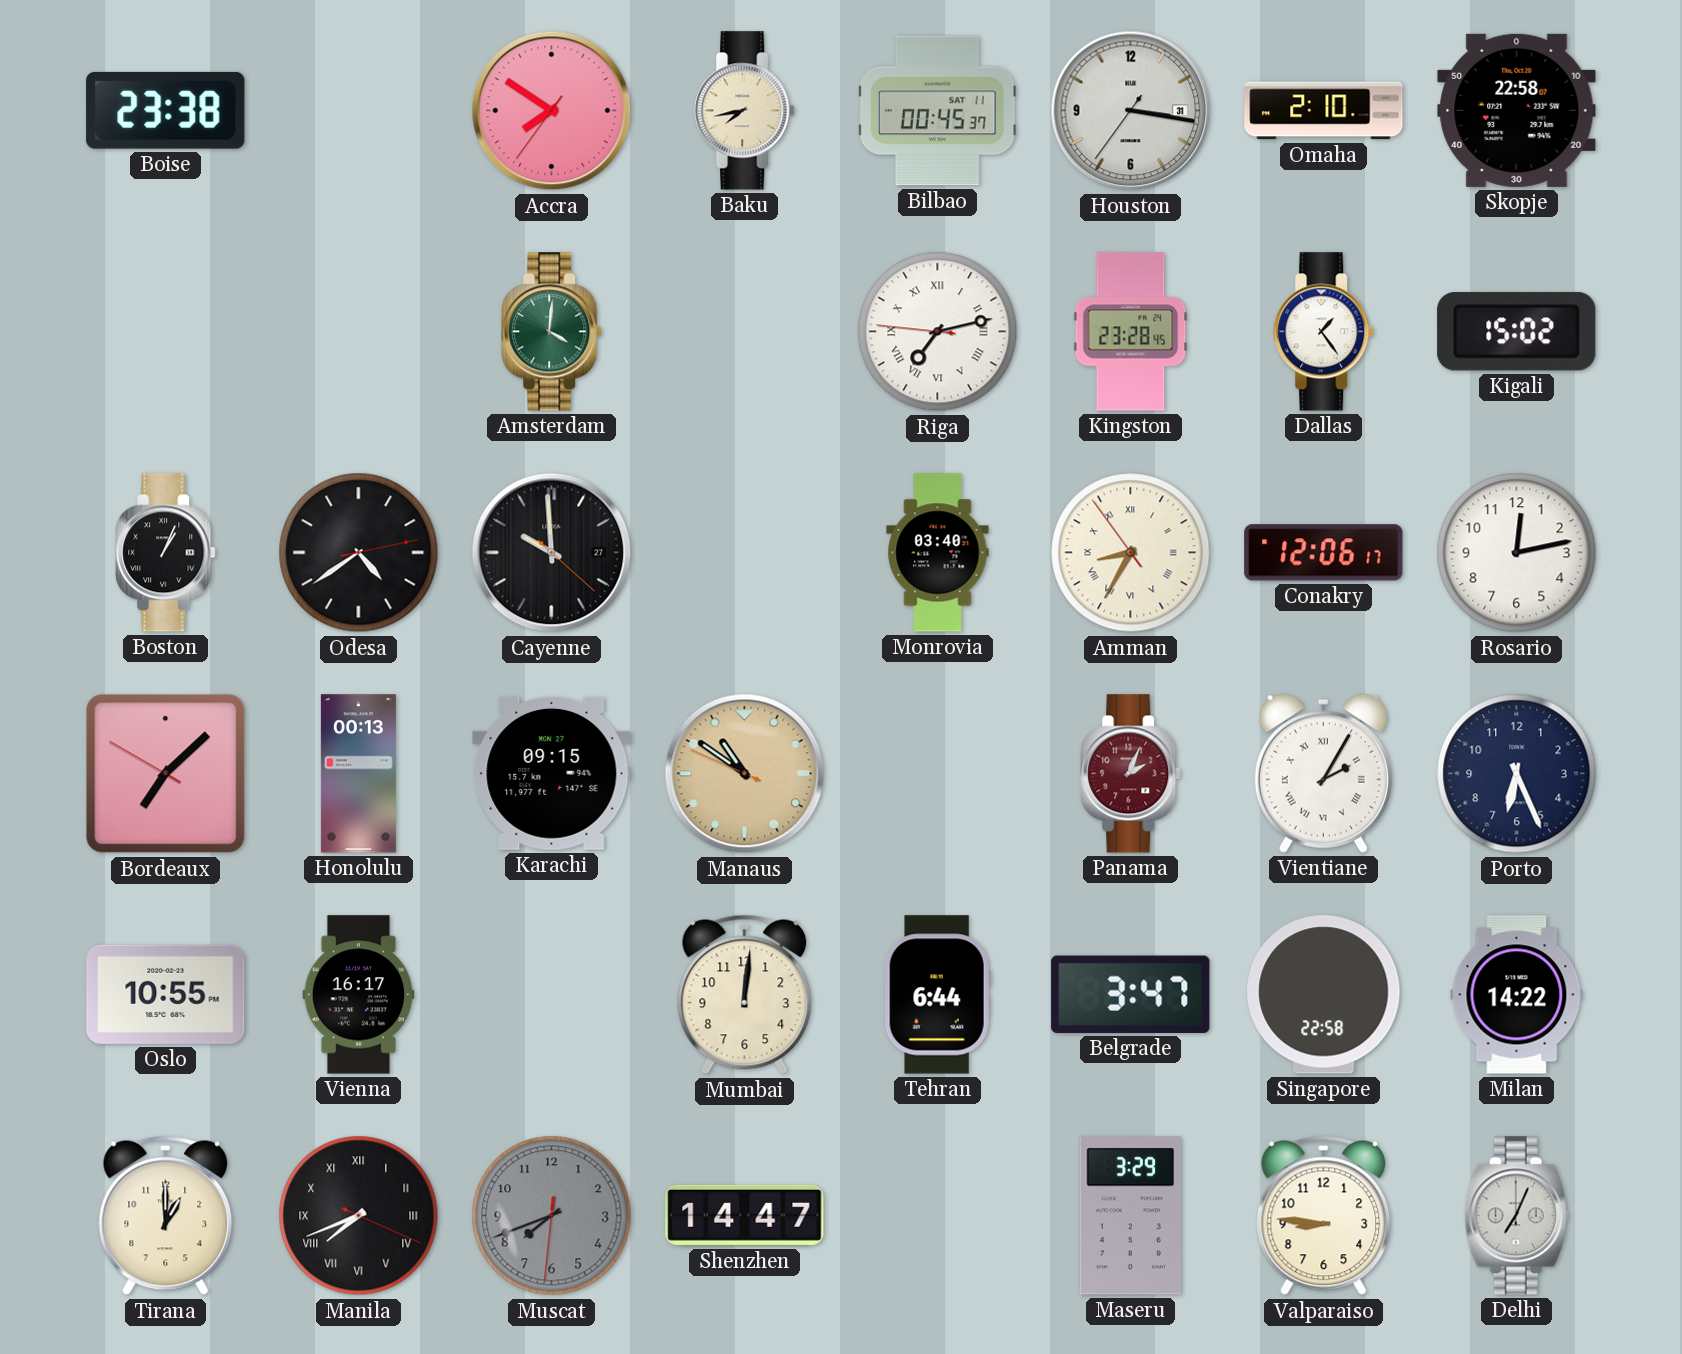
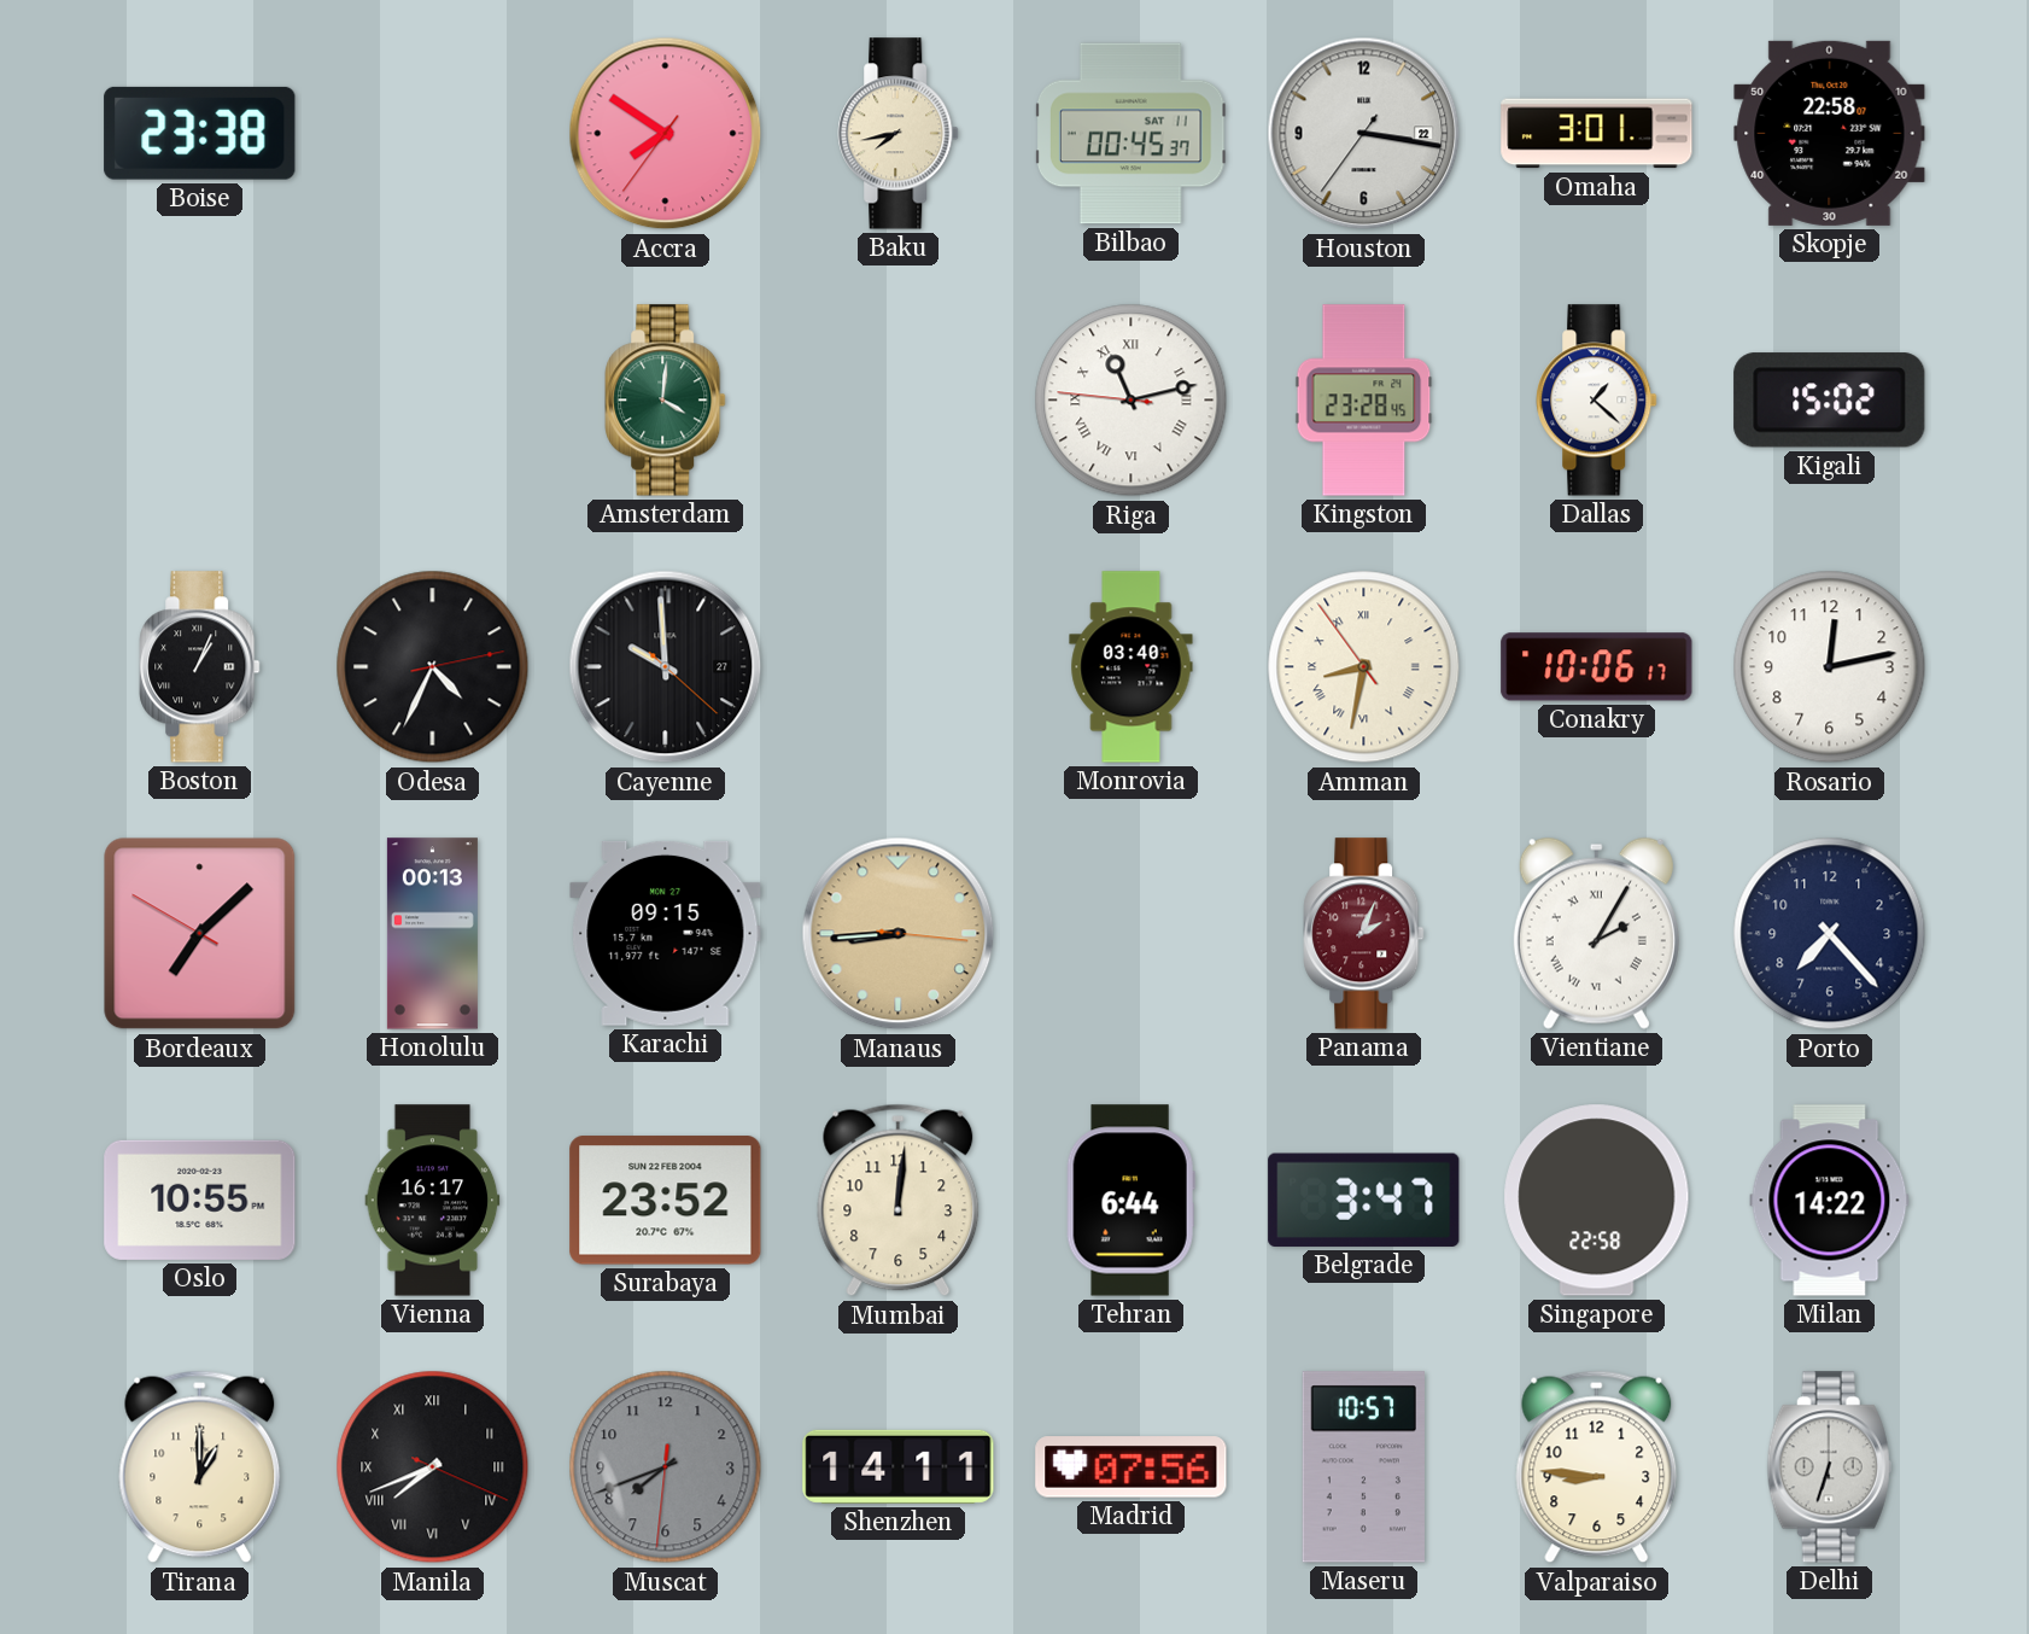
Houston date: 31 -> 22
Omaha: 2:10 -> 3:01
Riga: 7:12 -> 11:12
Dallas: 1:24 -> 1:22
Odesa: 4:39 -> 4:34
Amman: 8:34 -> 8:31
Conakry: 12:06 -> 10:06
Manaus: 10:50 -> 8:44
Porto: 6:26 -> 7:23
Surabaya: none -> 23:52
Shenzhen: 14:47 -> 14:11
Madrid: none -> 07:56
Maseru: 3:29 -> 10:57
Delhi: 7:04 -> 6:33
